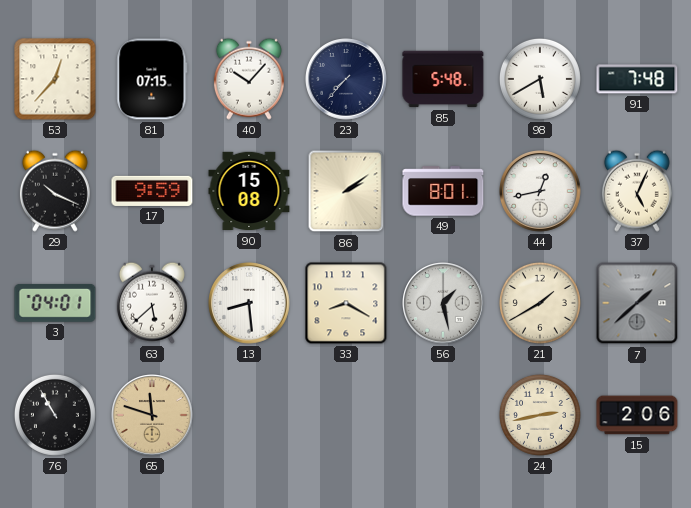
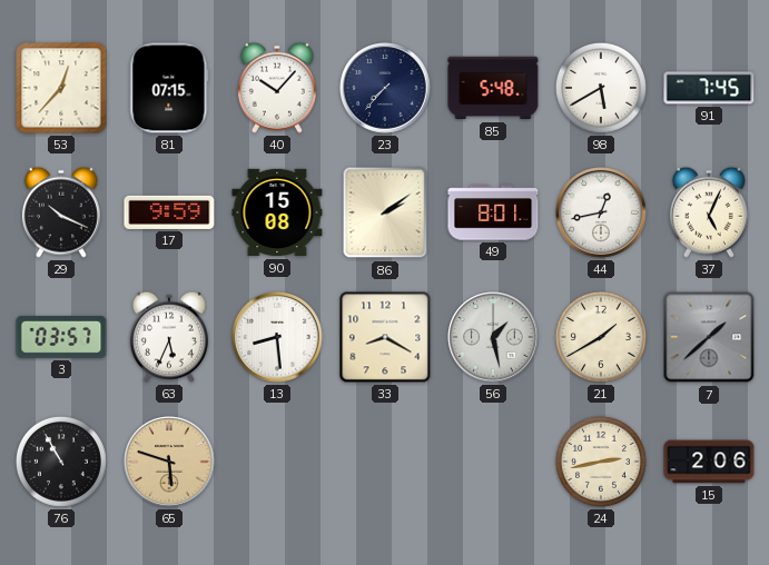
91: 7:48 -> 7:45
3: 04:01 -> 03:57
63: 5:38 -> 5:34
65: 11:48 -> 5:48
